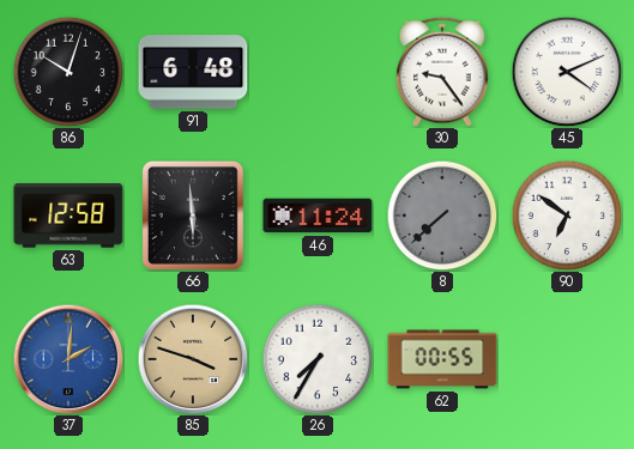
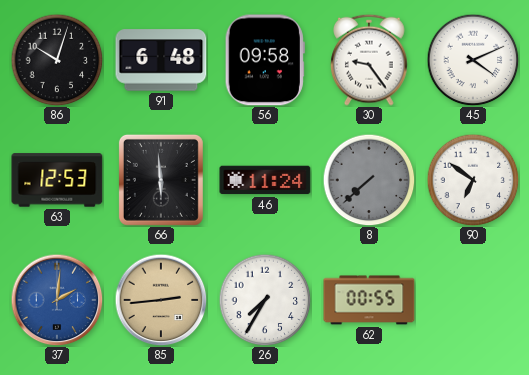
56: none -> 09:58
63: 12:58 -> 12:53
85: 3:48 -> 2:44
